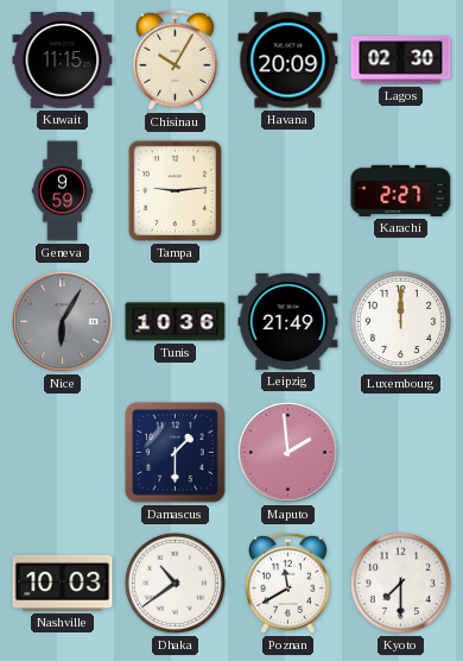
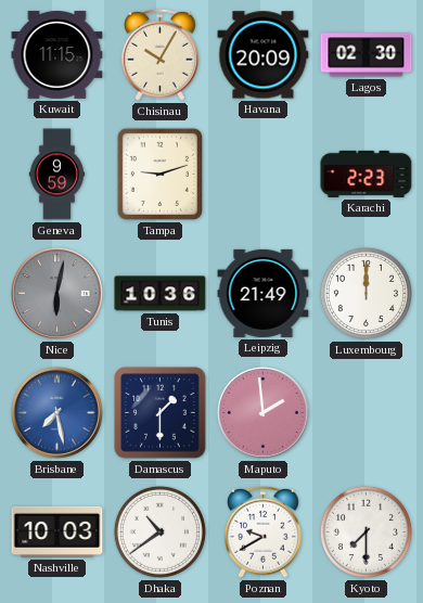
Tampa: 9:14 -> 9:12
Karachi: 2:27 -> 2:23
Nice: 6:05 -> 6:02
Brisbane: none -> 7:28
Poznan: 11:40 -> 9:40
